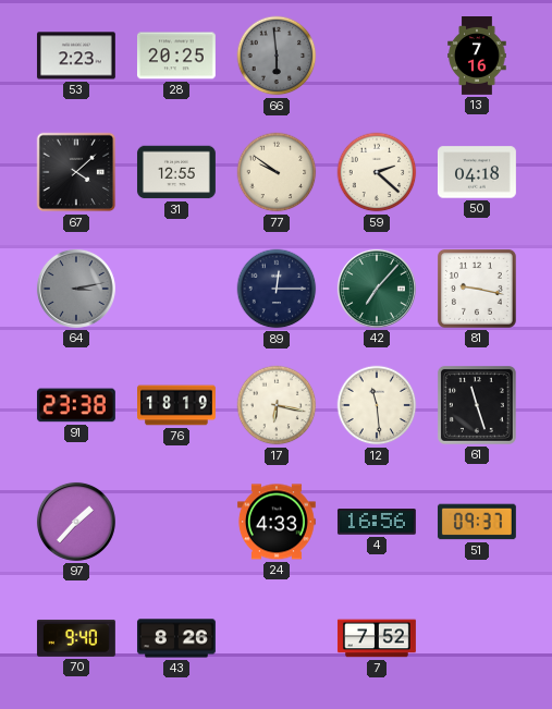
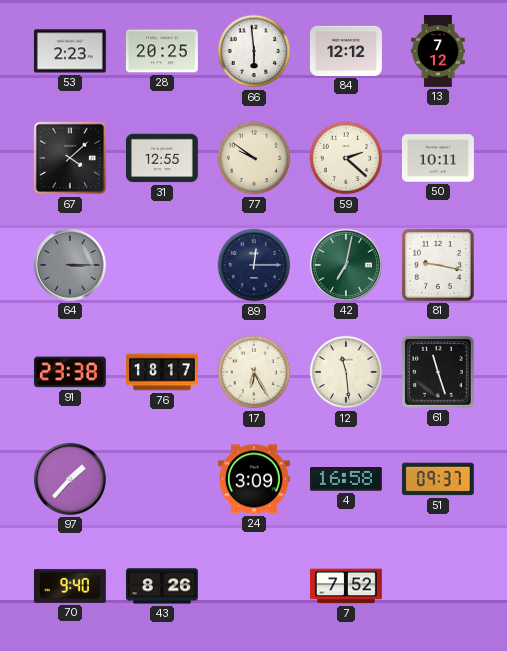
66 dial: grey -> white
84: none -> 12:12
13: 7:16 -> 7:12
50: 04:18 -> 10:11
64: 3:13 -> 3:15
42: 7:07 -> 7:02
76: 18:19 -> 18:17
17: 6:17 -> 6:25
24: 4:33 -> 3:09
4: 16:56 -> 16:58
